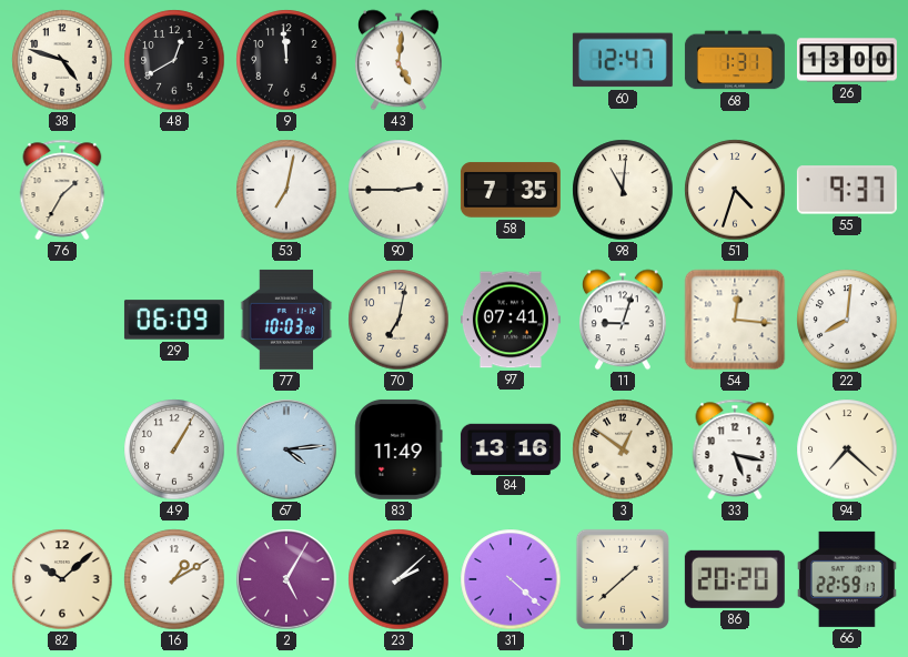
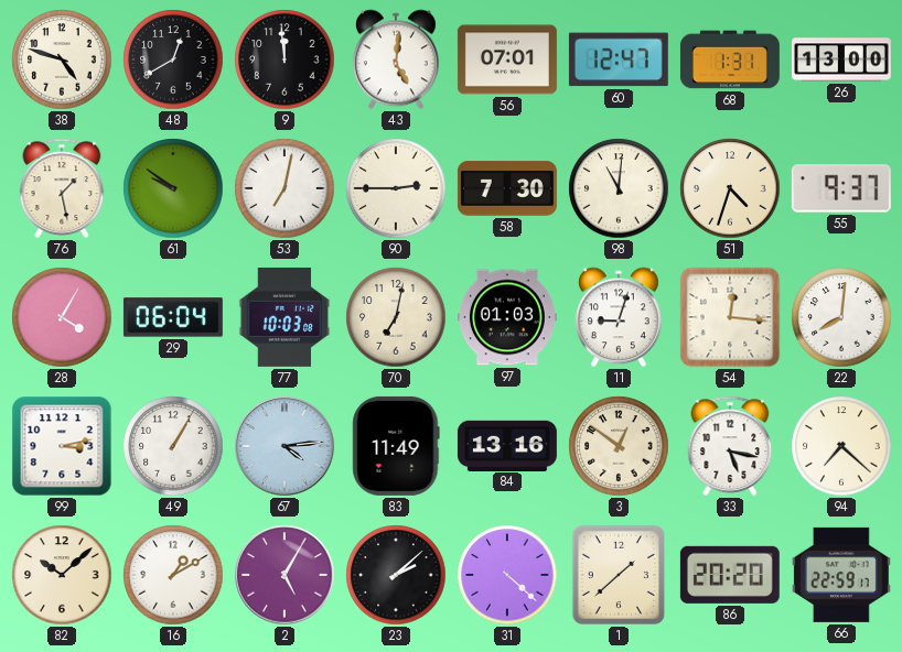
56: none -> 07:01
76: 1:35 -> 1:28
61: none -> 9:51
58: 7:35 -> 7:30
28: none -> 4:05
29: 06:09 -> 06:04
97: 07:41 -> 01:03
99: none -> 3:13
